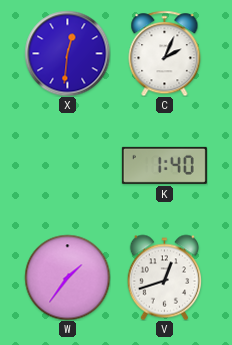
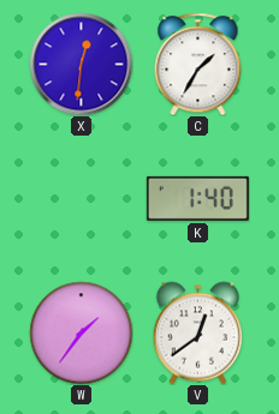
C: 2:04 -> 1:35
V: 12:42 -> 12:39
